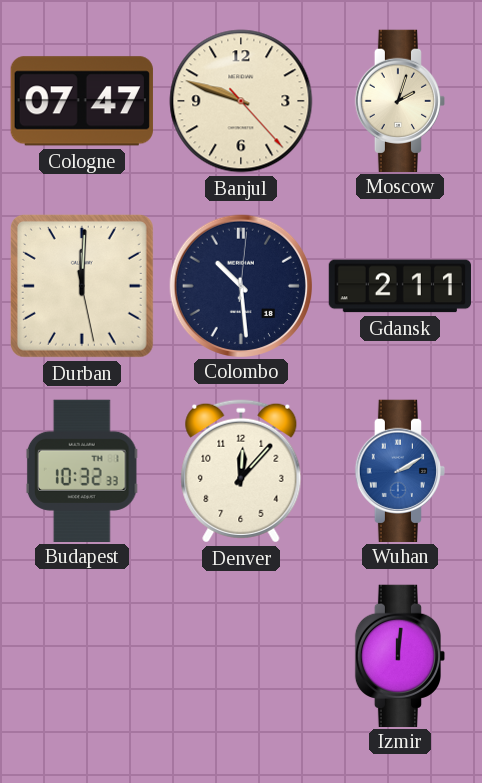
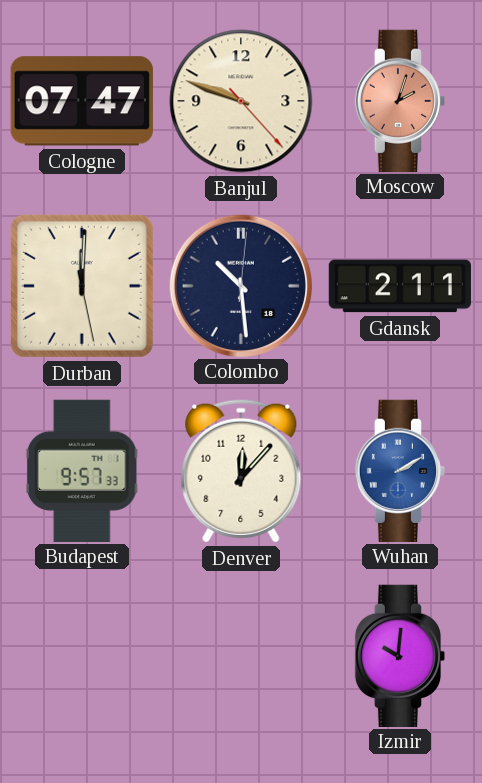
Moscow dial: cream -> salmon
Budapest: 10:32 -> 9:57
Izmir: 12:01 -> 10:01
